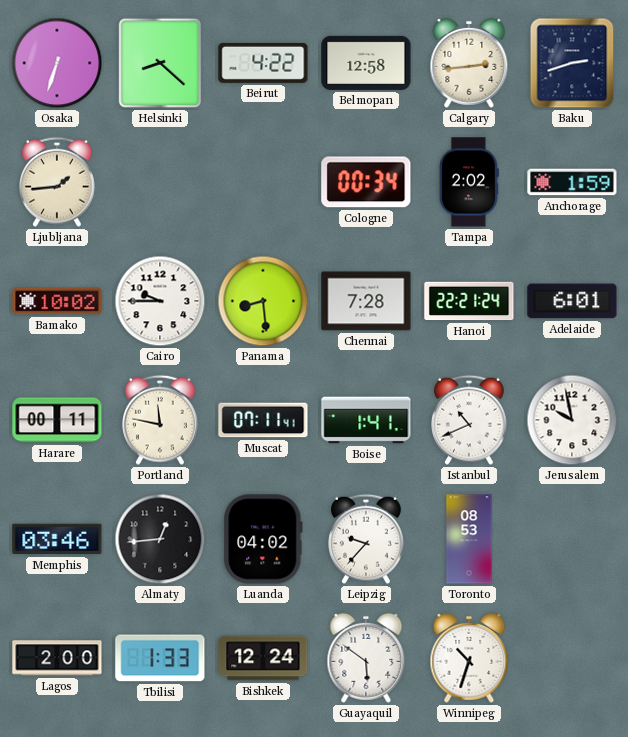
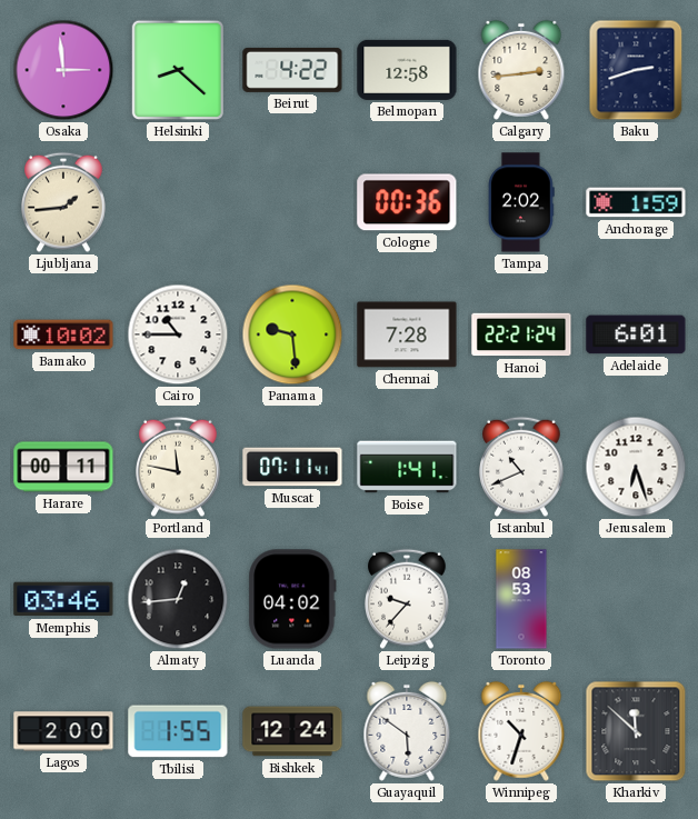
Osaka: 6:33 -> 2:59
Cologne: 00:34 -> 00:36
Cairo: 9:45 -> 10:45
Panama: 8:29 -> 9:29
Jerusalem: 9:58 -> 6:27
Tbilisi: 1:33 -> 1:55
Kharkiv: none -> 11:52
